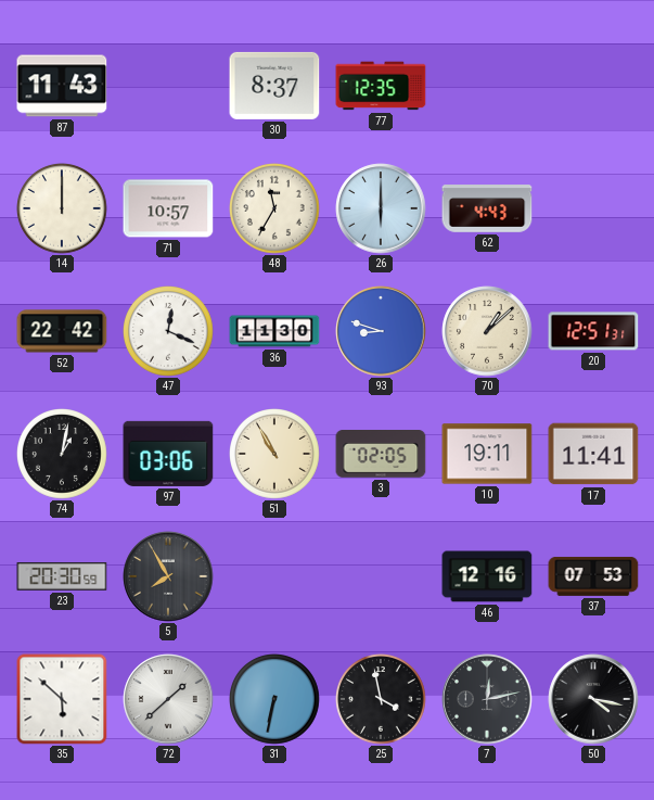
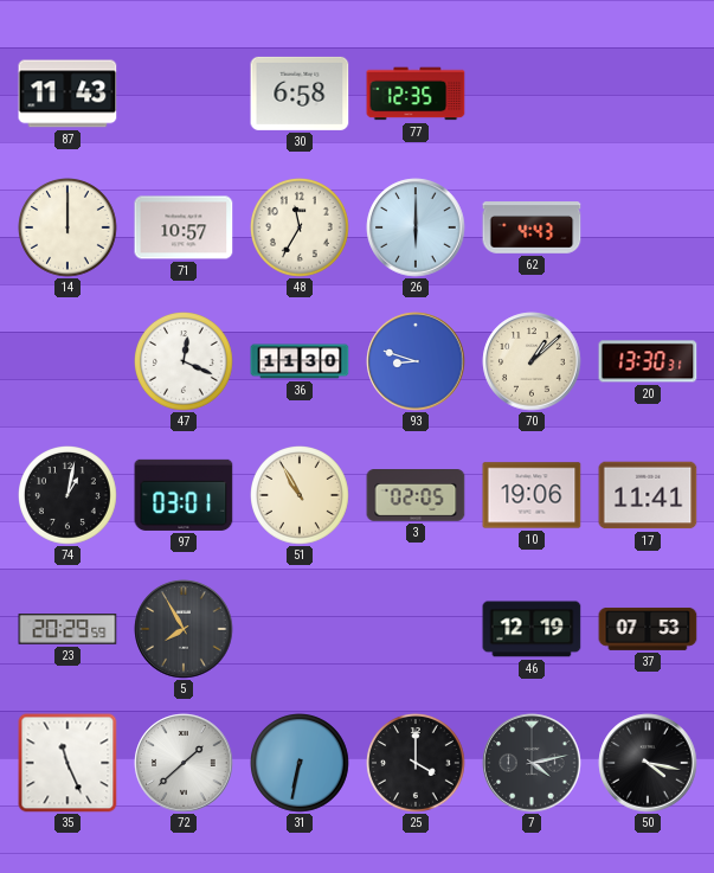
30: 8:37 -> 6:58
52: 22:42 -> none
20: 12:51 -> 13:30
97: 03:06 -> 03:01
10: 19:11 -> 19:06
23: 20:30 -> 20:29
46: 12:16 -> 12:19
35: 5:52 -> 11:26
25: 3:58 -> 4:00
7: 12:13 -> 4:13
